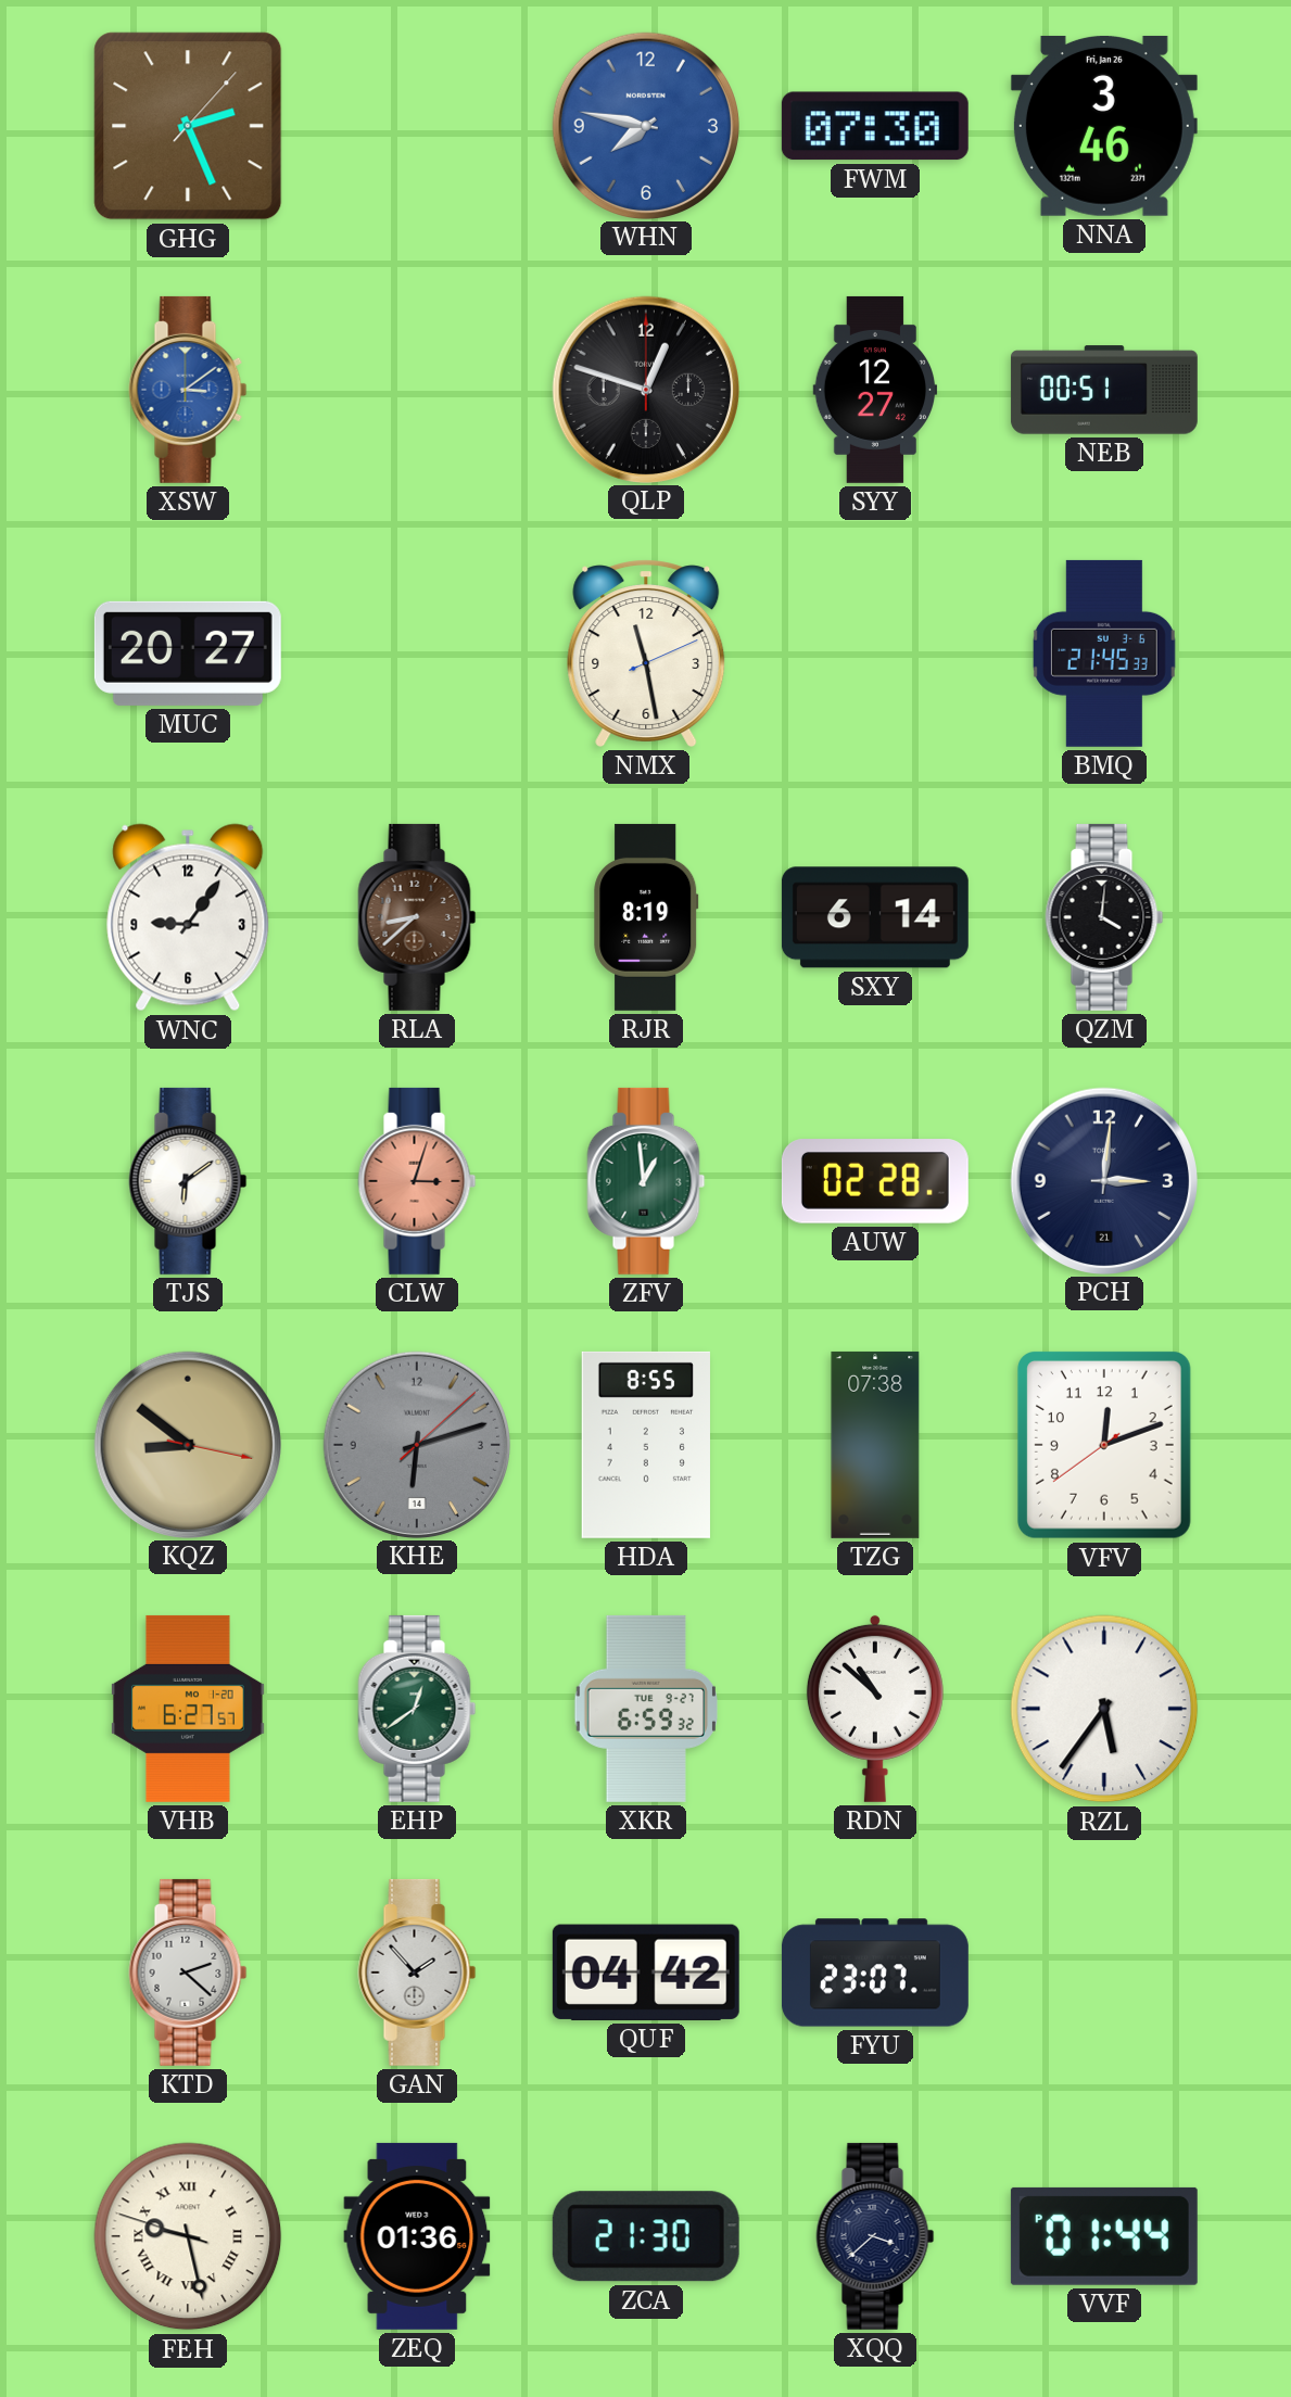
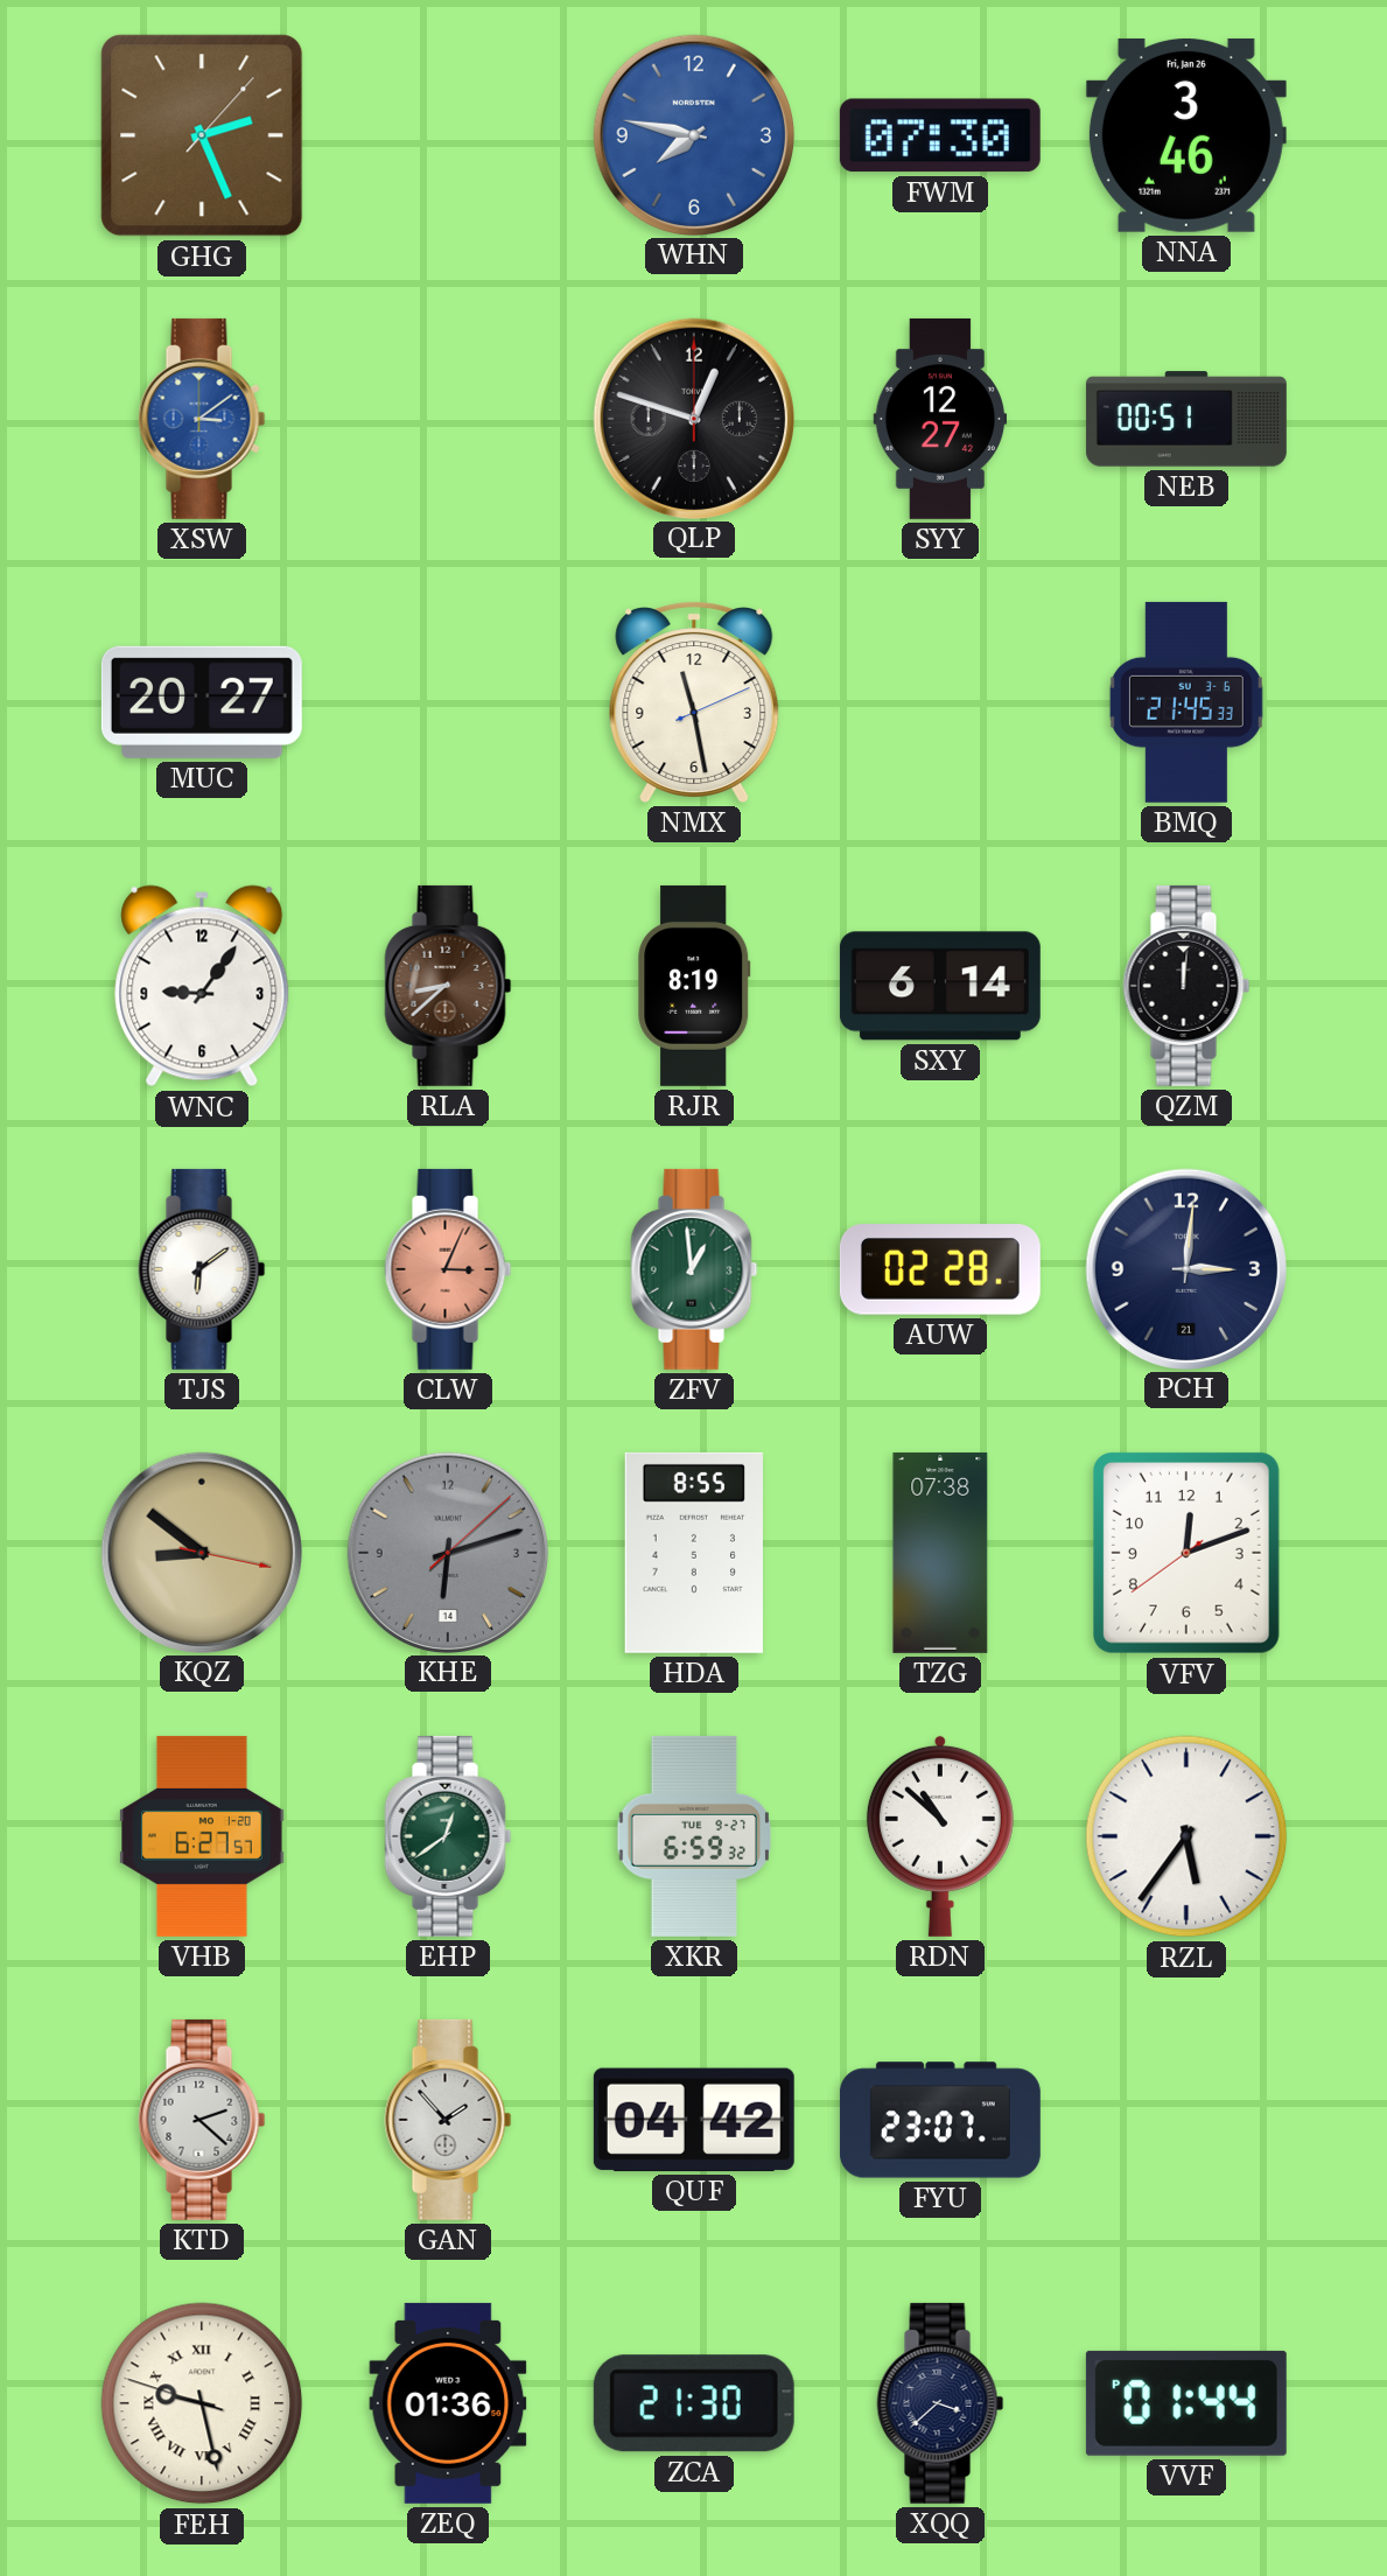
QZM: 4:01 -> 12:01
CLW: 3:03 -> 3:04
